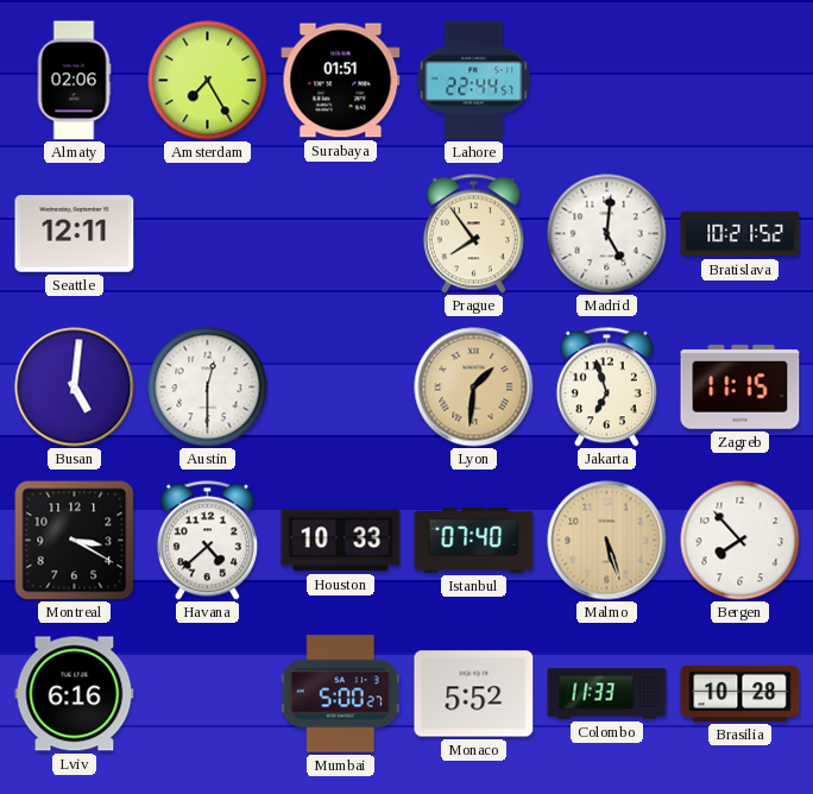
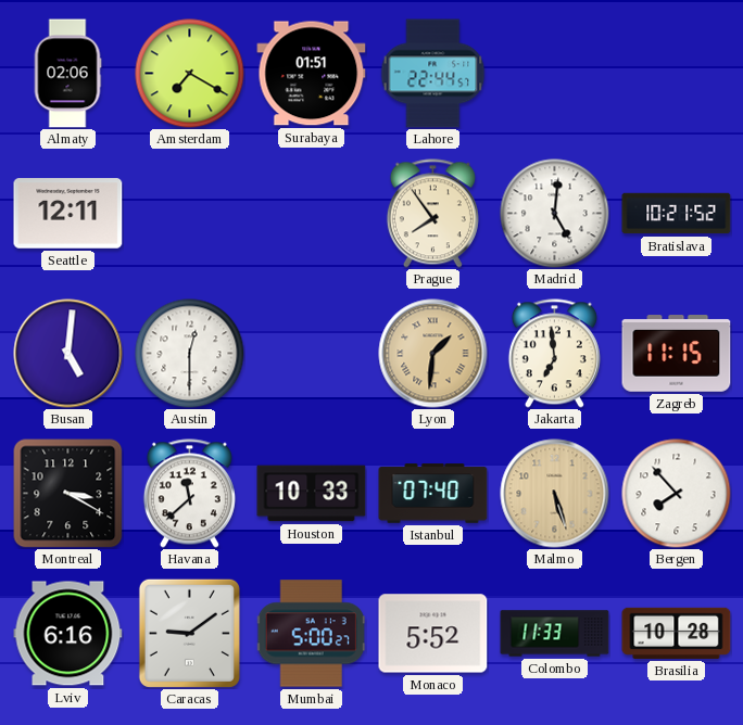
Amsterdam: 7:25 -> 7:20
Jakarta: 6:57 -> 6:59
Havana: 4:38 -> 11:38
Caracas: none -> 9:09
